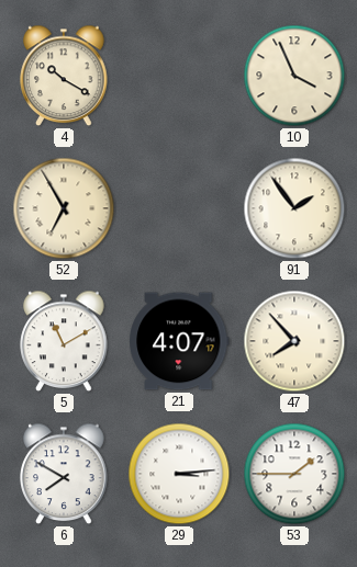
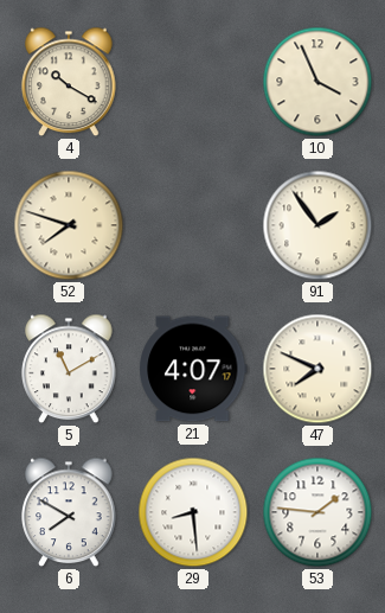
52: 6:55 -> 7:48
47: 7:53 -> 7:49
29: 3:14 -> 8:29
53: 1:45 -> 1:46
